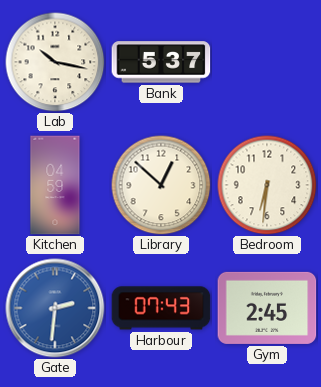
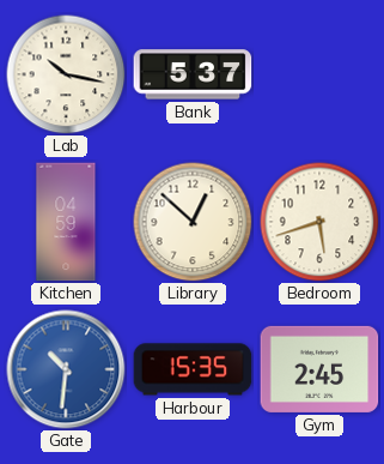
Bedroom: 6:31 -> 5:42
Gate: 2:31 -> 10:31
Harbour: 07:43 -> 15:35
